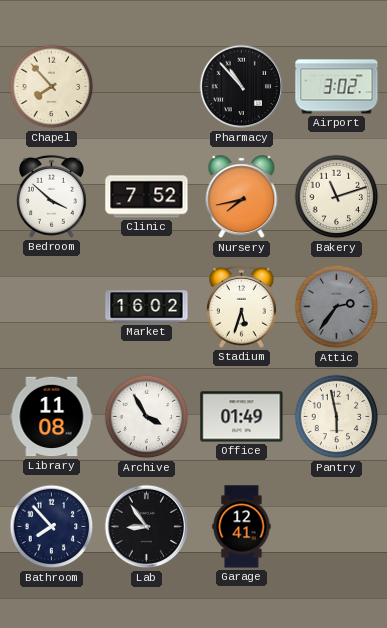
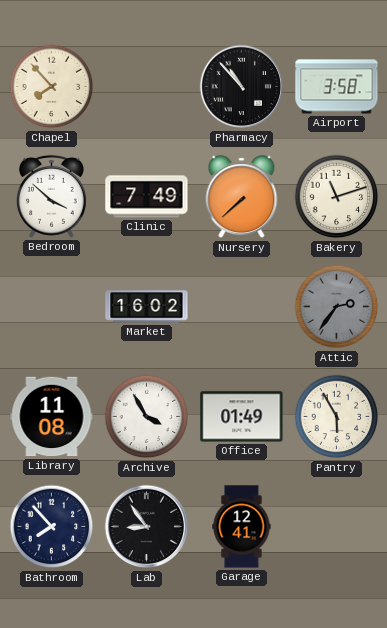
Airport: 3:02 -> 3:58
Clinic: 7:52 -> 7:49
Nursery: 7:43 -> 7:38
Stadium: 5:33 -> none
Pantry: 5:58 -> 5:55
